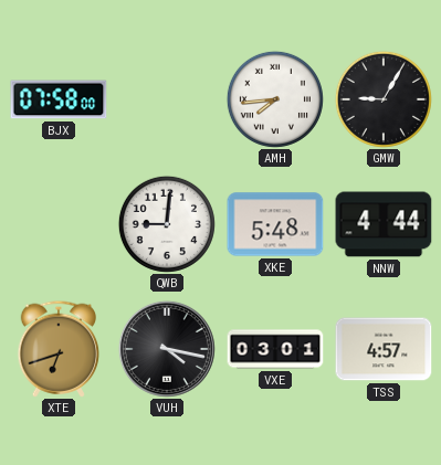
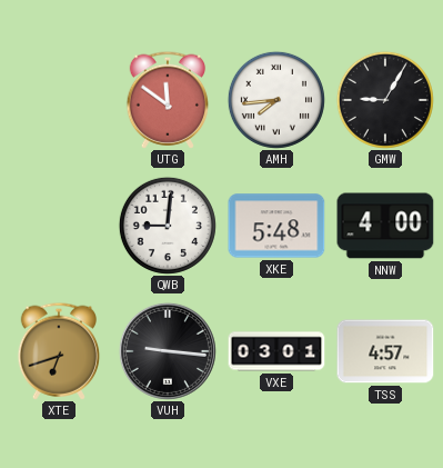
BJX: 07:58 -> none
UTG: none -> 11:51
NNW: 4:44 -> 4:00
VUH: 4:17 -> 9:16
